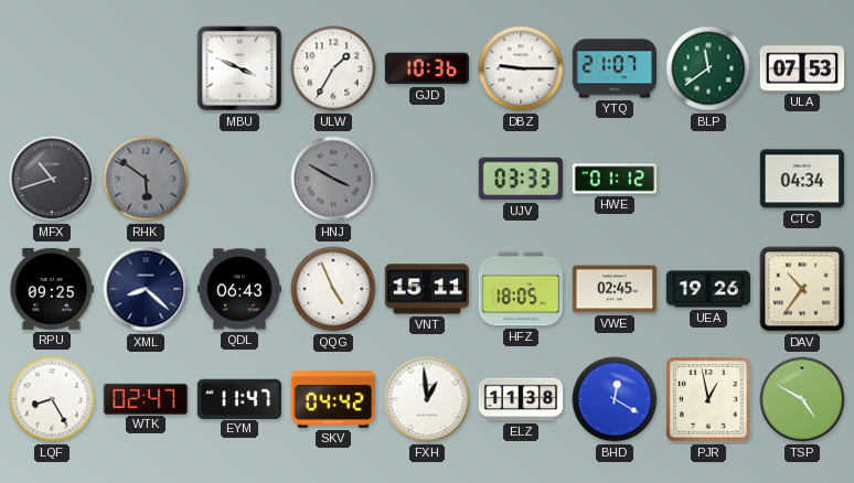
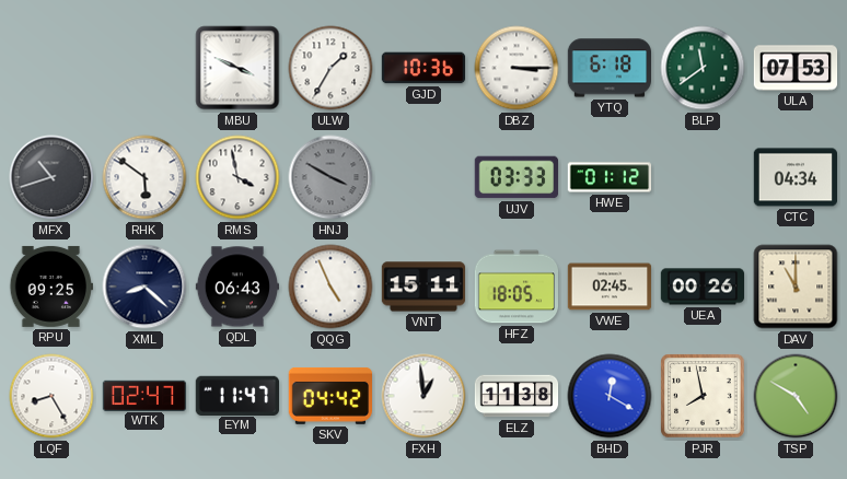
DBZ: 9:15 -> 3:15
YTQ: 21:07 -> 6:18
RHK dial: grey -> white
RMS: none -> 3:58
UEA: 19:26 -> 00:26
DAV: 10:36 -> 11:00
PJR: 12:58 -> 7:58
